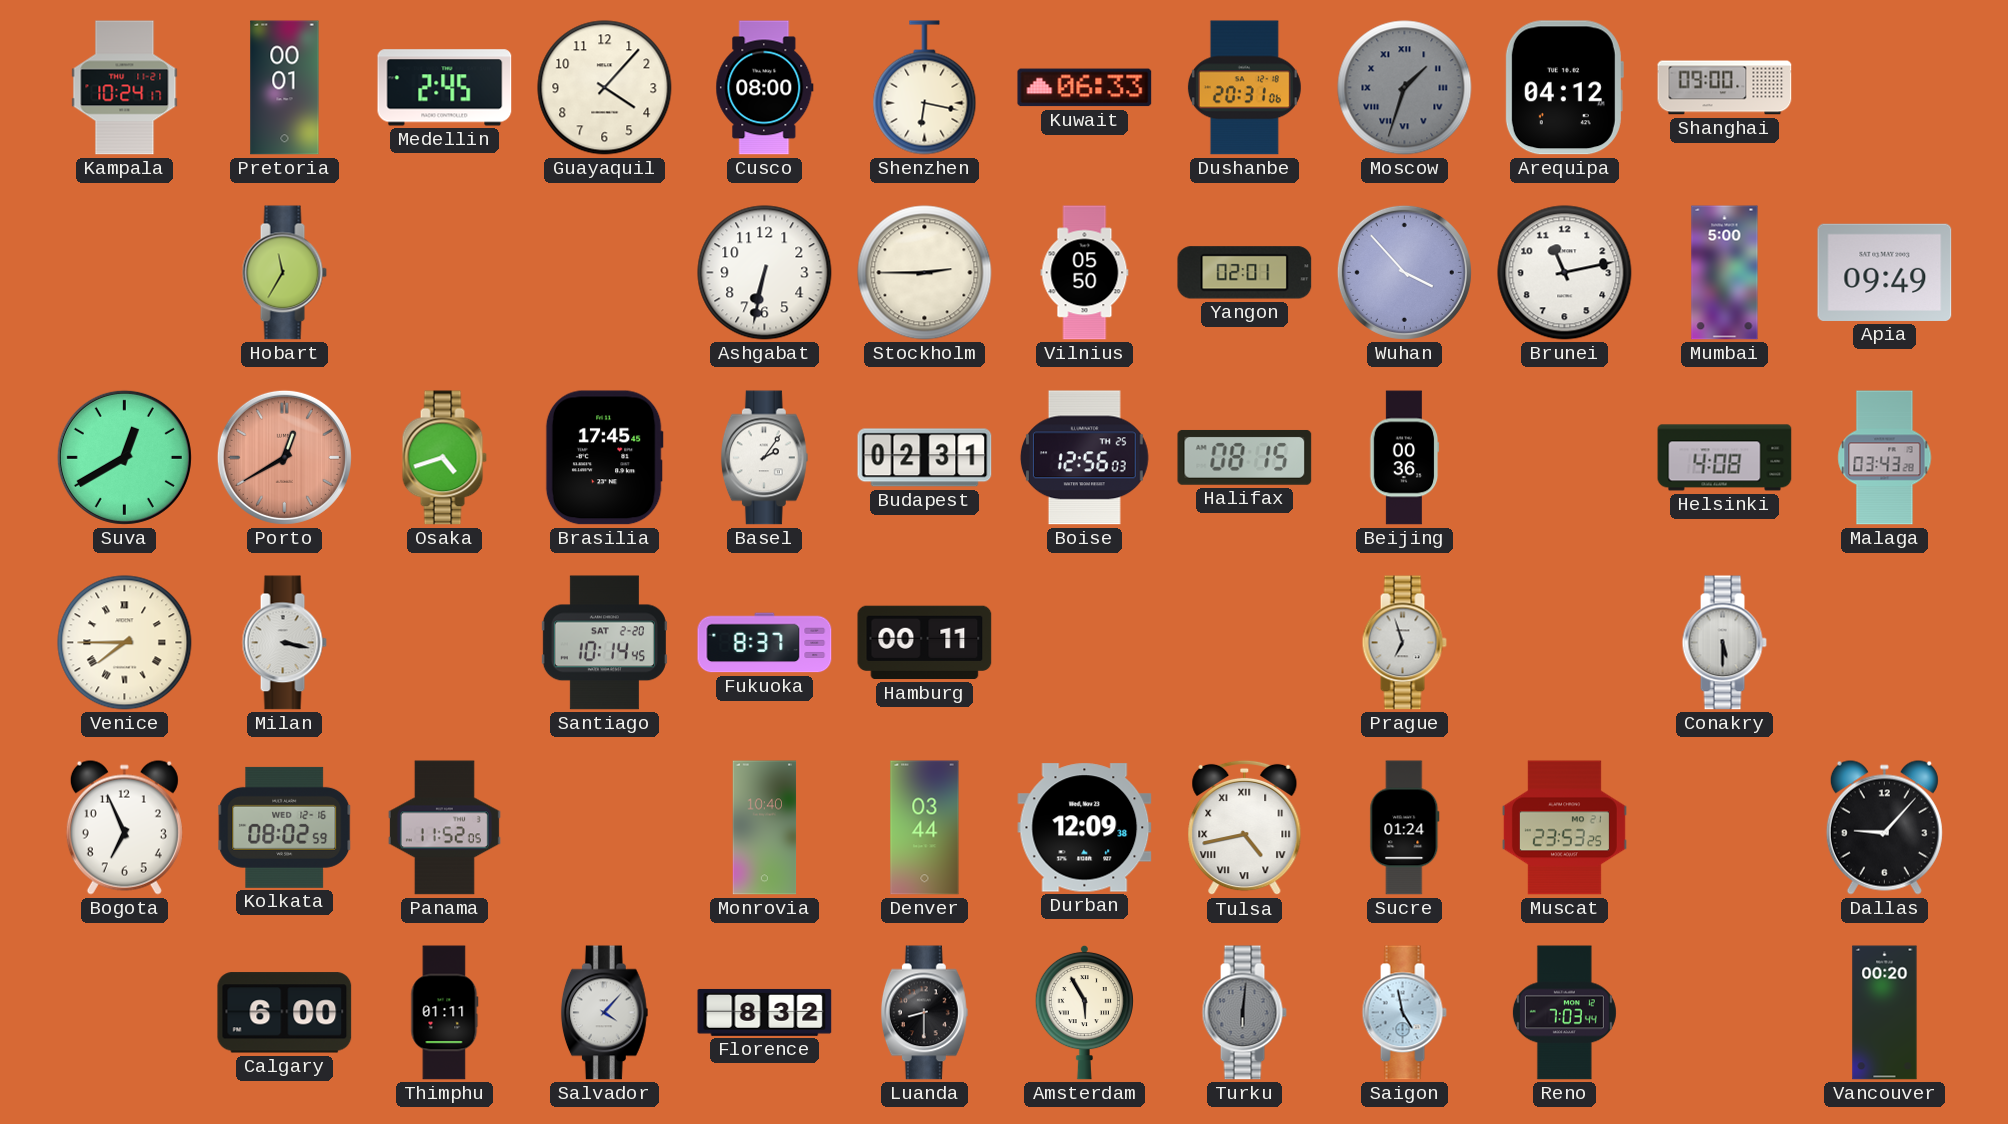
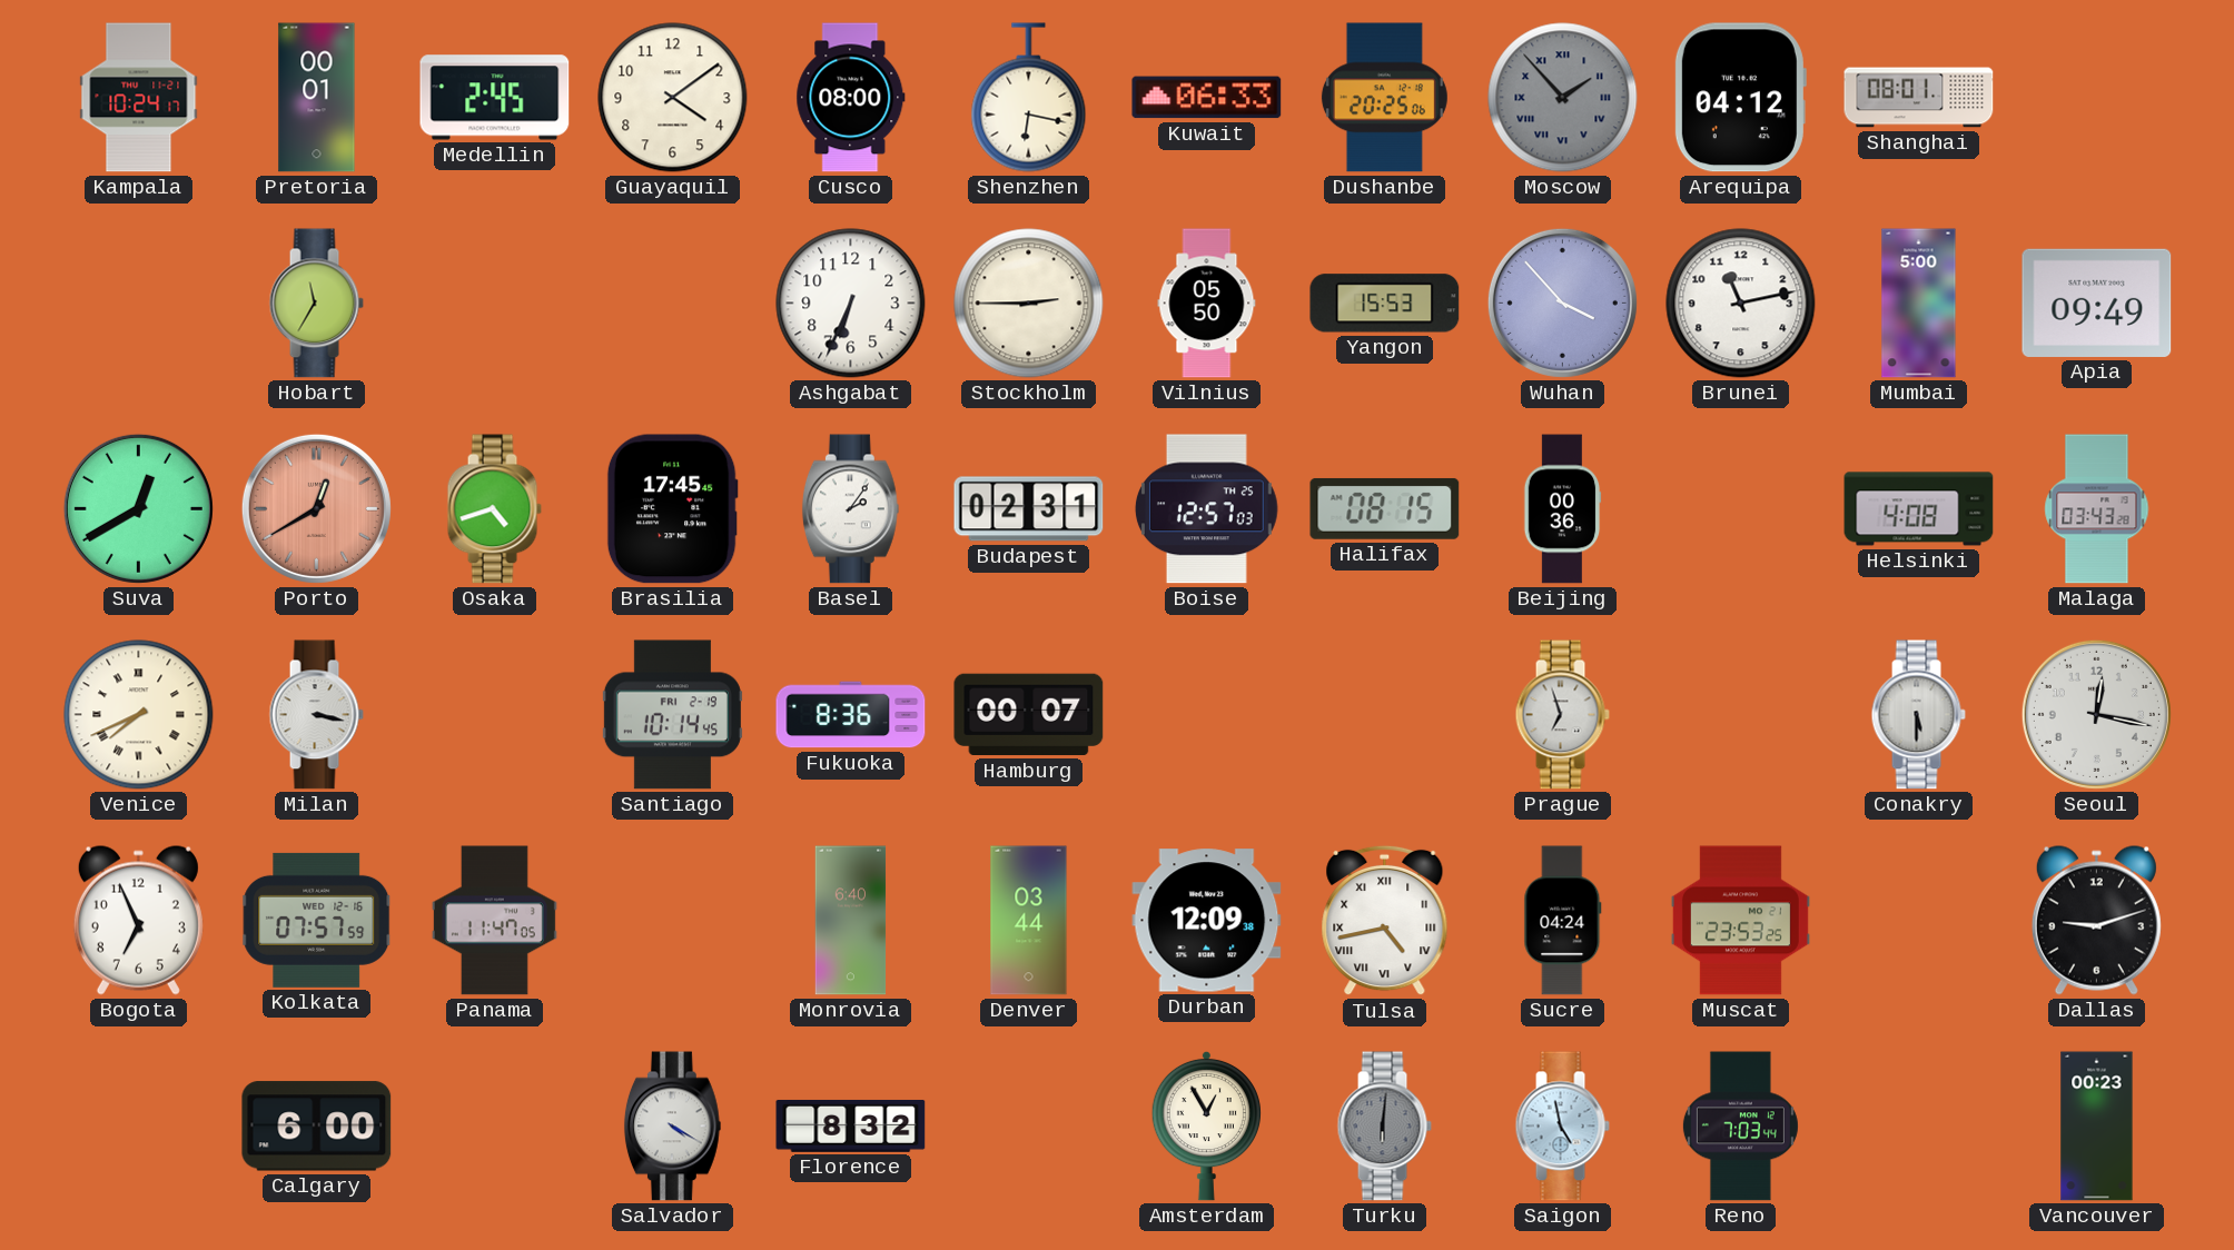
Guayaquil: 4:07 -> 4:09
Dushanbe: 20:31 -> 20:25
Moscow: 1:33 -> 1:53
Shanghai: 09:00 -> 08:01
Ashgabat: 6:32 -> 6:34
Yangon: 02:01 -> 15:53
Boise: 12:56 -> 12:57
Venice: 7:45 -> 7:41
Santiago date: SAT 2-20 -> FRI 2-19
Fukuoka: 8:37 -> 8:36
Hamburg: 00:11 -> 00:07
Seoul: none -> 12:17
Kolkata: 08:02 -> 07:57
Panama: 11:52 -> 11:47
Monrovia: 10:40 -> 6:40
Sucre: 01:24 -> 04:24
Dallas: 9:07 -> 9:12
Thimphu: 01:11 -> none
Salvador: 4:07 -> 4:20
Luanda: 8:30 -> none
Amsterdam: 5:55 -> 12:55
Vancouver: 00:20 -> 00:23
